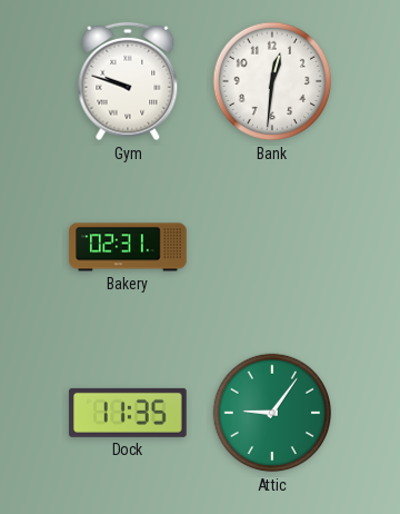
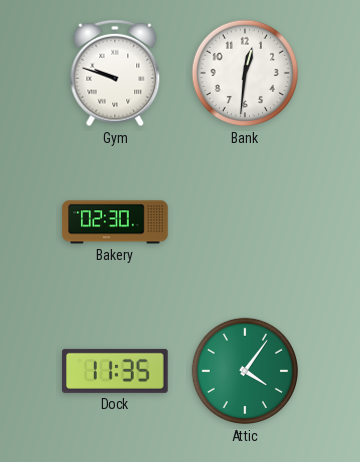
Bakery: 02:31 -> 02:30
Attic: 9:06 -> 4:06
